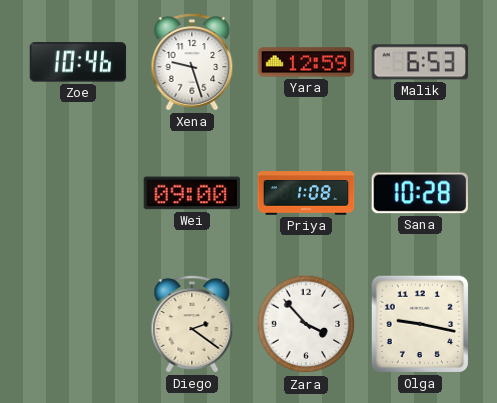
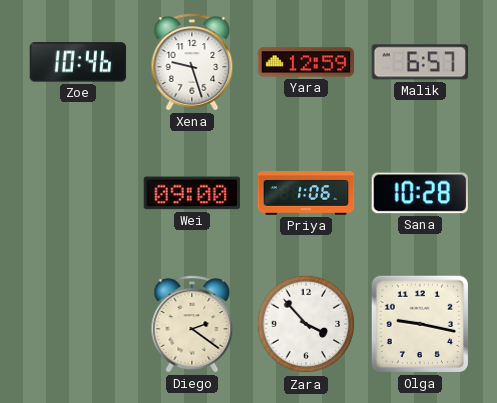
Malik: 6:53 -> 6:57
Priya: 1:08 -> 1:06
